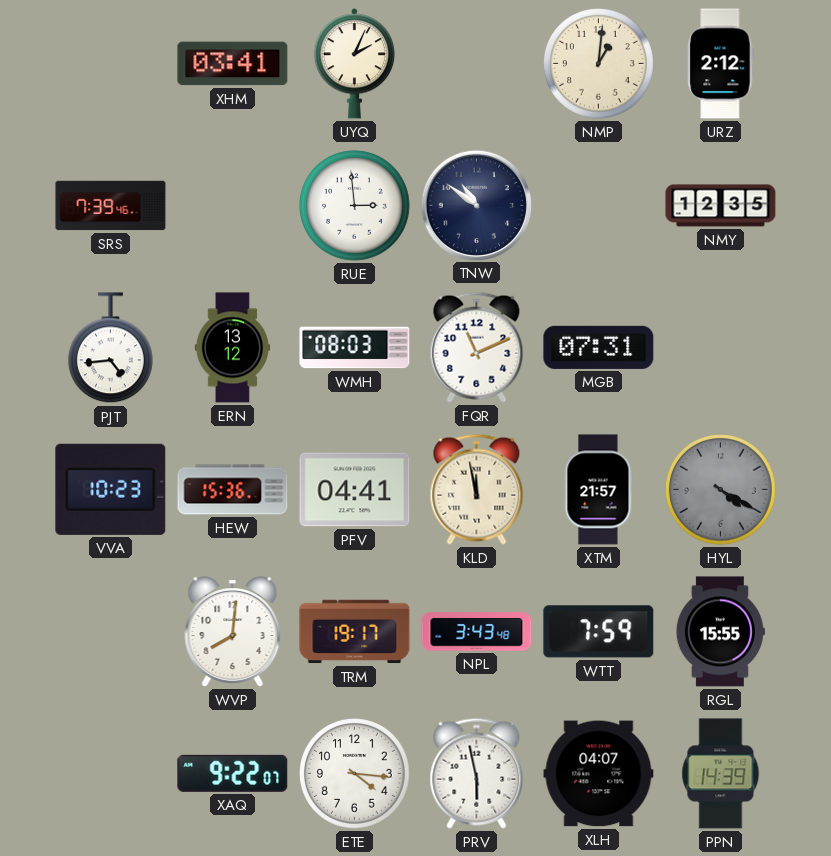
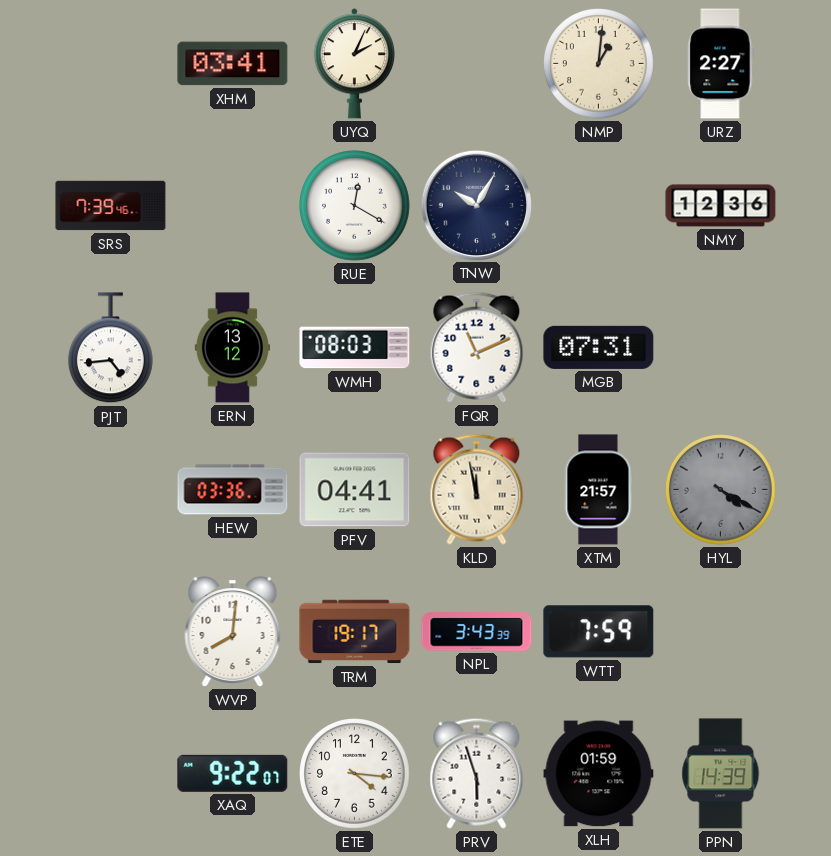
URZ: 2:12 -> 2:27
RUE: 2:59 -> 12:20
TNW: 10:51 -> 10:05
NMY: 12:35 -> 12:36
VVA: 10:23 -> none
HEW: 15:36 -> 03:36
NPL: 3:43:48 -> 3:43:39
RGL: 15:55 -> none
PRV: 5:58 -> 5:57
XLH: 04:07 -> 01:59
